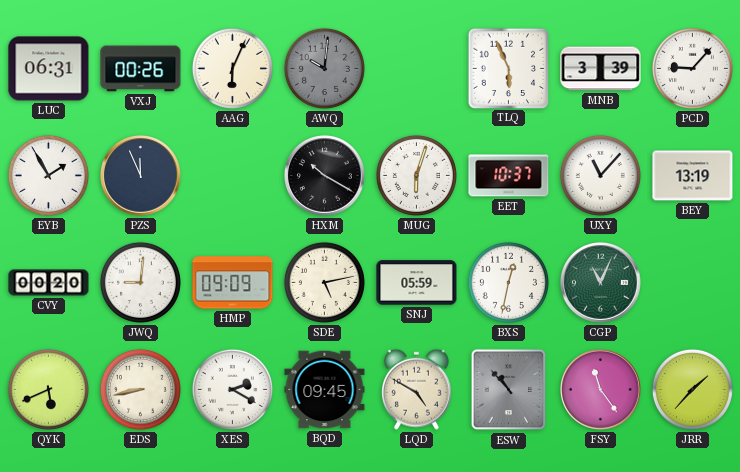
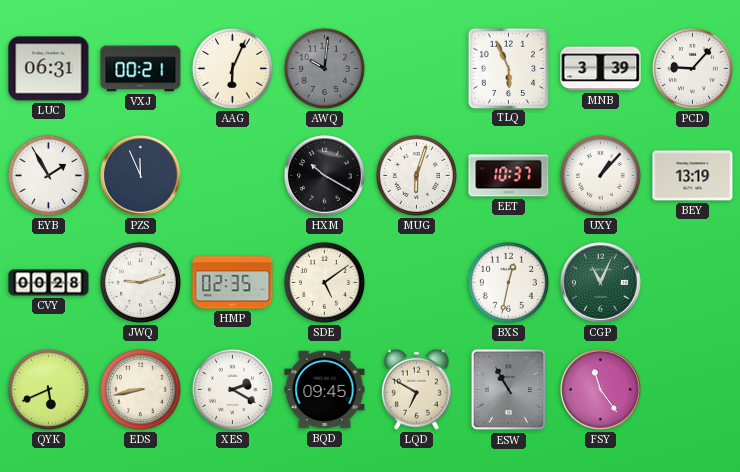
VXJ: 00:26 -> 00:21
UXY: 11:07 -> 1:07
CVY: 00:20 -> 00:28
JWQ: 9:01 -> 9:12
HMP: 09:09 -> 02:35
SDE: 5:13 -> 5:09
SNJ: 05:59 -> none
LQD: 4:50 -> 6:50
ESW: 10:53 -> 10:55
JRR: 1:37 -> none
